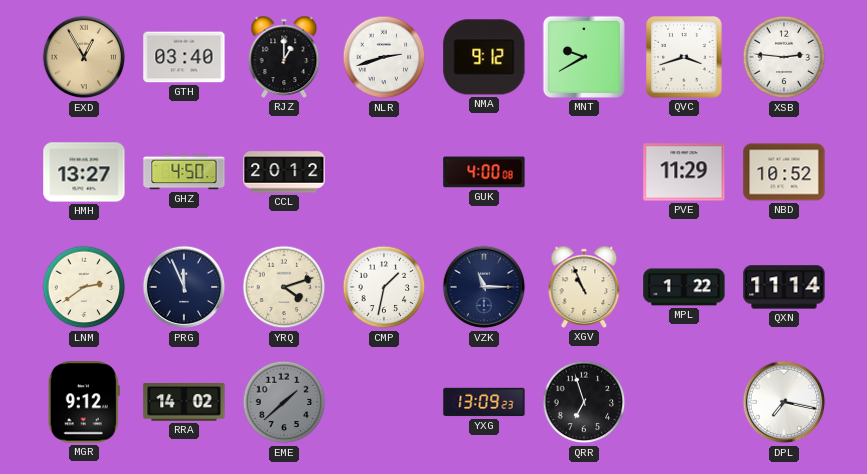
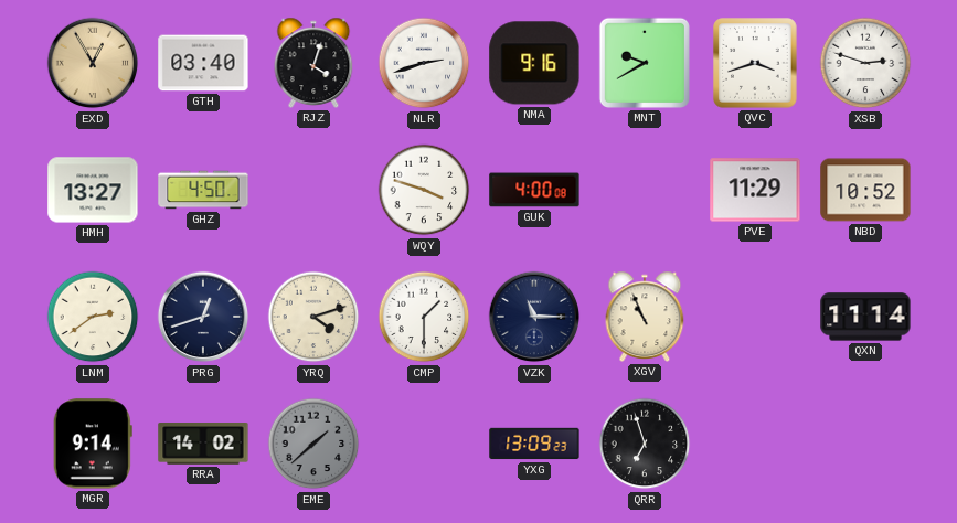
RJZ: 1:00 -> 4:03
NMA: 9:12 -> 9:16
XSB: 2:46 -> 2:48
CCL: 20:12 -> none
WQY: none -> 3:48
PRG: 11:56 -> 12:42
CMP: 1:32 -> 1:30
MPL: 1:22 -> none
MGR: 9:12 -> 9:14
DPL: 7:17 -> none
